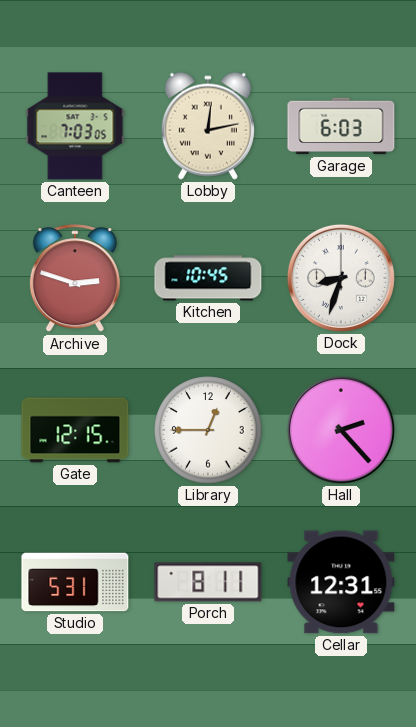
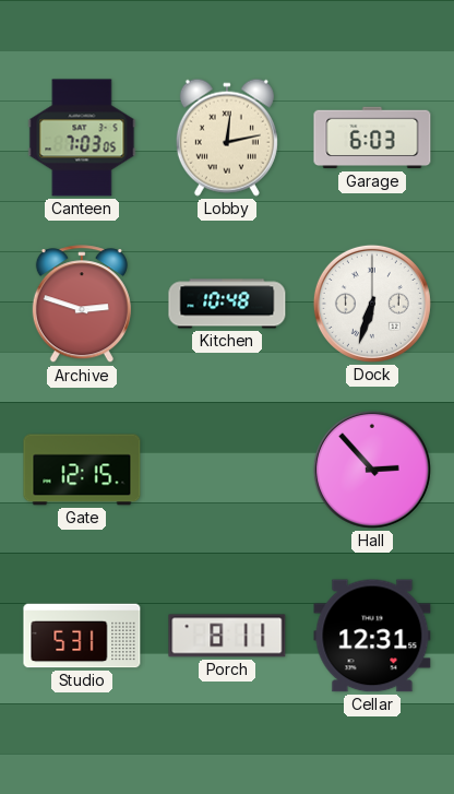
Kitchen: 10:45 -> 10:48
Dock: 8:33 -> 6:33
Library: 12:45 -> none
Hall: 2:23 -> 2:53
